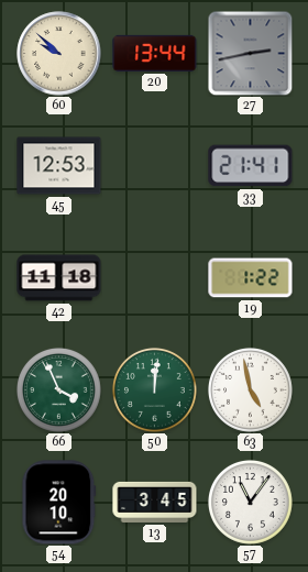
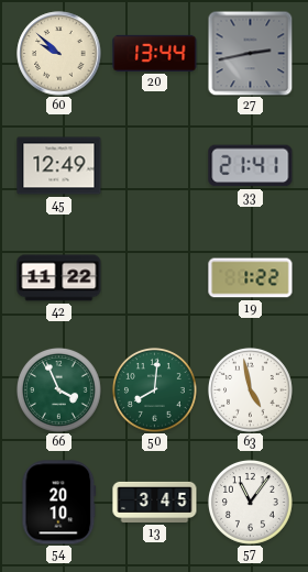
45: 12:53 -> 12:49
42: 11:18 -> 11:22
50: 12:01 -> 8:01
